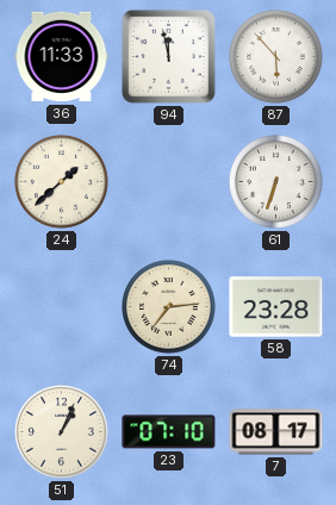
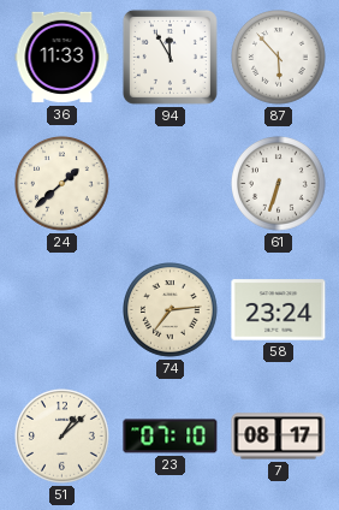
94: 11:58 -> 11:55
58: 23:28 -> 23:24
51: 1:04 -> 1:08
